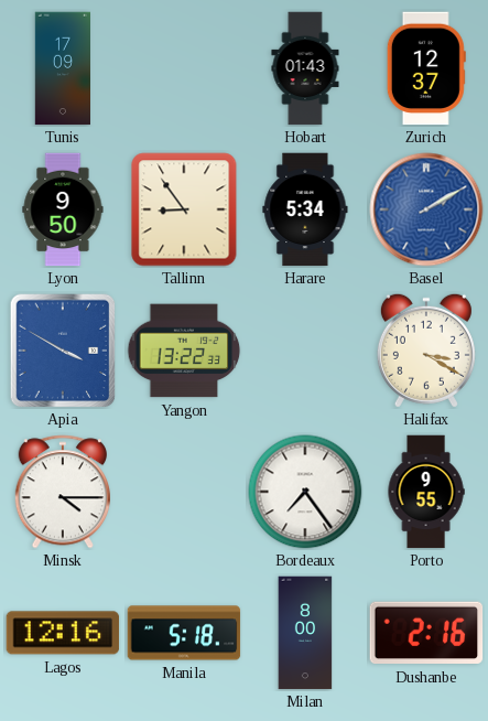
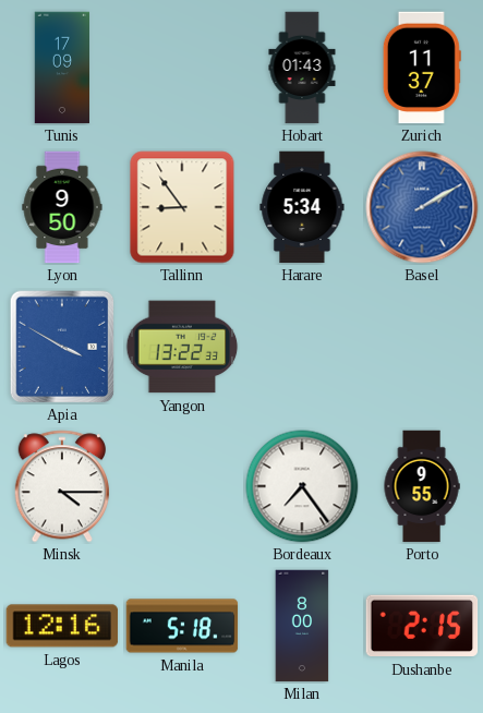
Zurich: 12:37 -> 11:37
Halifax: 3:20 -> none
Dushanbe: 2:16 -> 2:15
